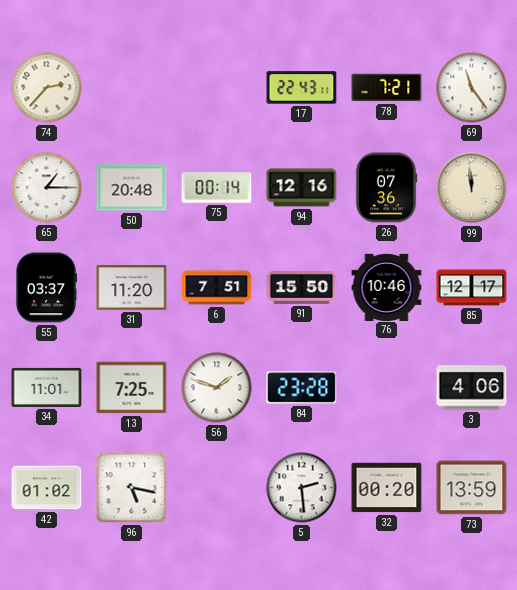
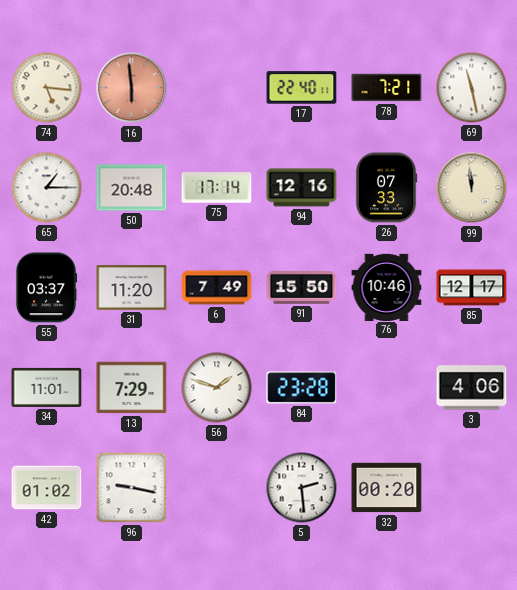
74: 2:37 -> 5:16
16: none -> 5:59
17: 22:43 -> 22:40
69: 11:24 -> 11:28
75: 00:14 -> 17:14
26: 07:36 -> 07:33
6: 7:51 -> 7:49
13: 7:25 -> 7:29
96: 5:17 -> 9:17
73: 13:59 -> none
